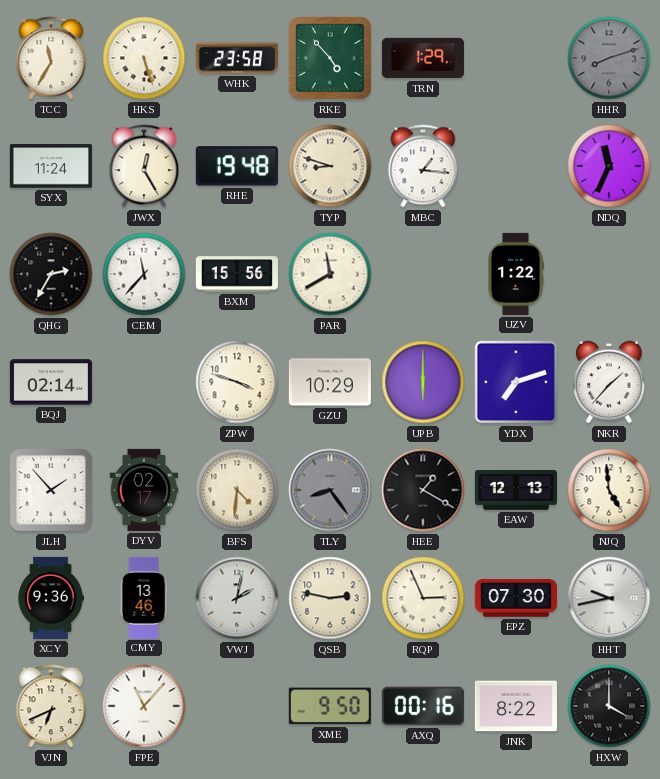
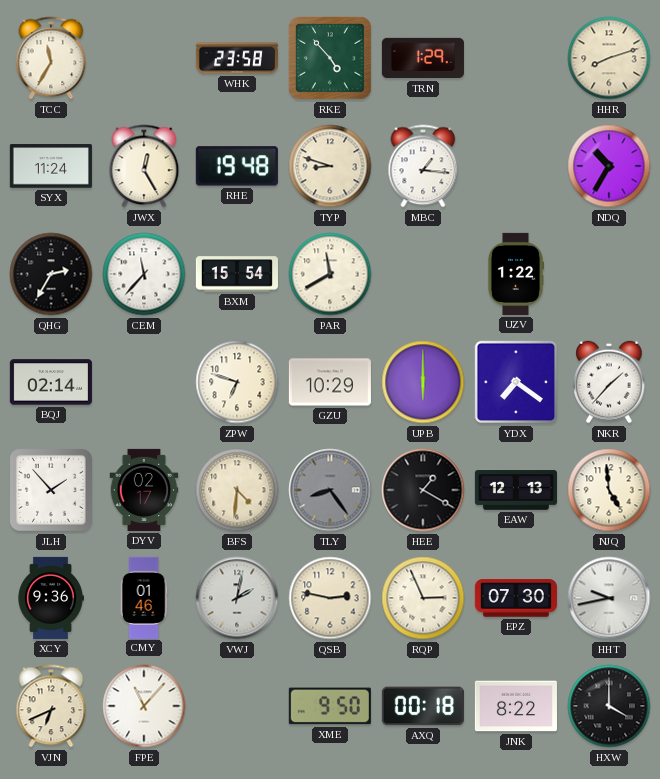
HKS: 5:27 -> none
HHR dial: grey -> cream
NDQ: 11:34 -> 10:35
BXM: 15:56 -> 15:54
ZPW: 3:48 -> 6:48
YDX: 7:12 -> 7:21
CMY: 13:46 -> 01:46
AXQ: 00:16 -> 00:18
